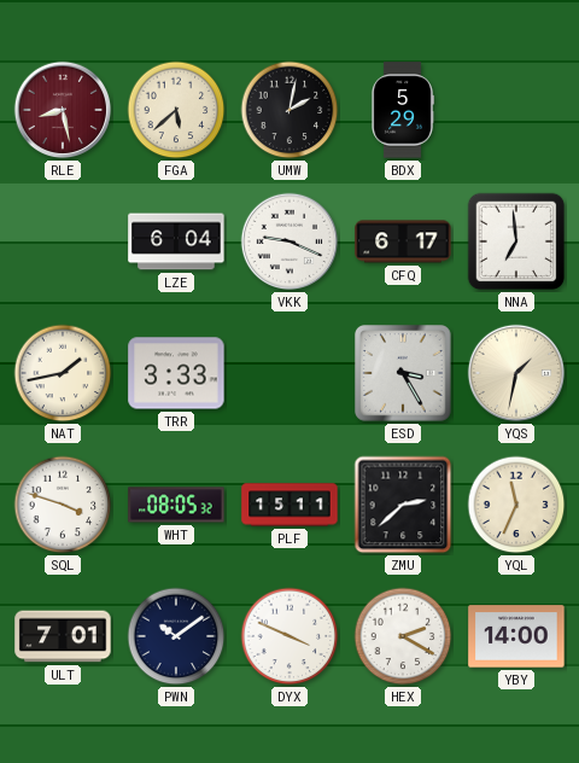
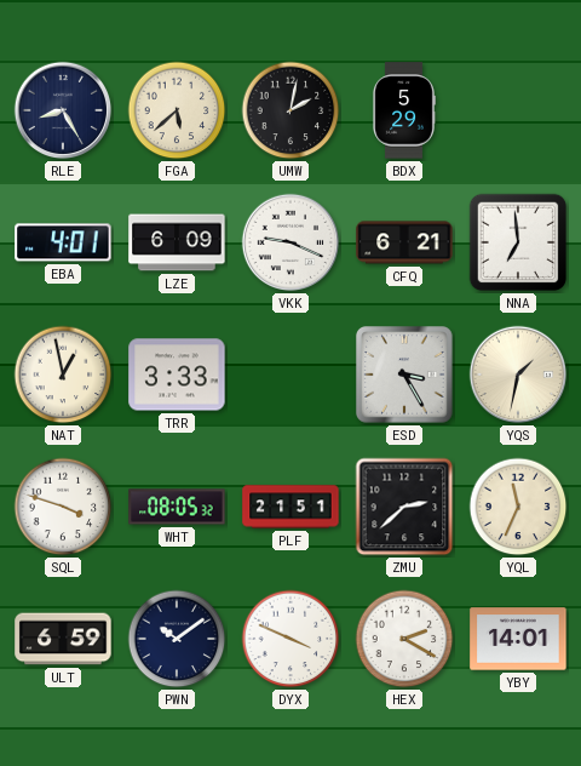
RLE: 8:28 -> 8:25
RLE dial: burgundy -> navy
EBA: none -> 4:01
LZE: 6:04 -> 6:09
CFQ: 6:17 -> 6:21
NAT: 1:43 -> 12:58
PLF: 15:11 -> 21:51
ULT: 7:01 -> 6:59
YBY: 14:00 -> 14:01
